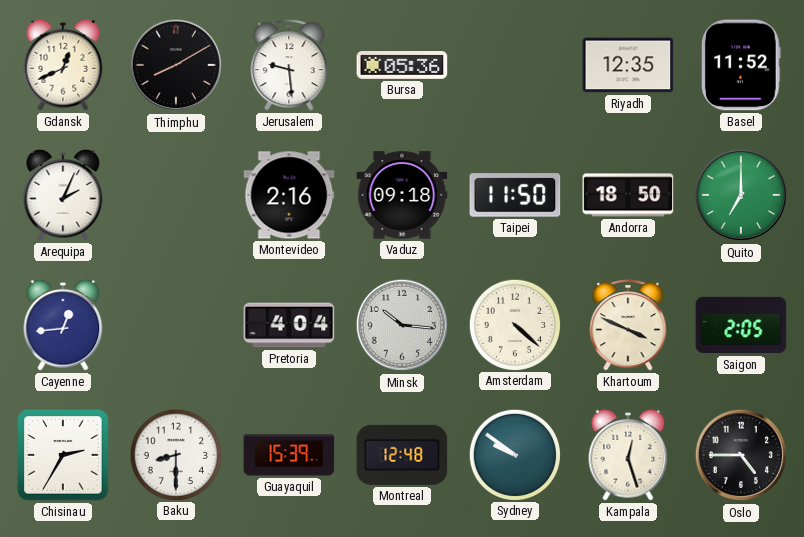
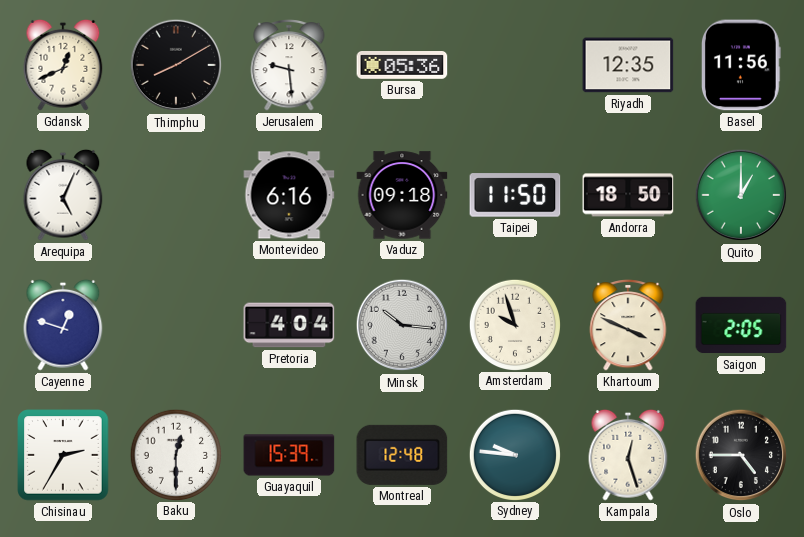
Basel: 11:52 -> 11:56
Arequipa: 2:04 -> 5:04
Montevideo: 2:16 -> 6:16
Quito: 7:00 -> 1:00
Cayenne: 12:44 -> 12:48
Amsterdam: 4:22 -> 9:57
Baku: 8:30 -> 12:30
Sydney: 9:51 -> 9:46
